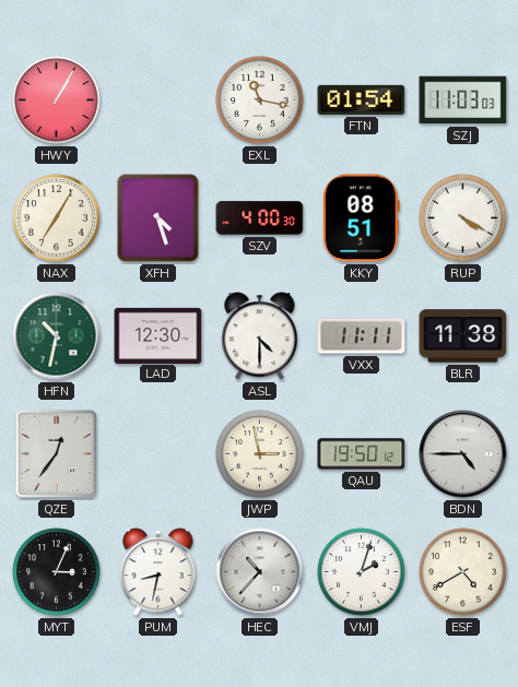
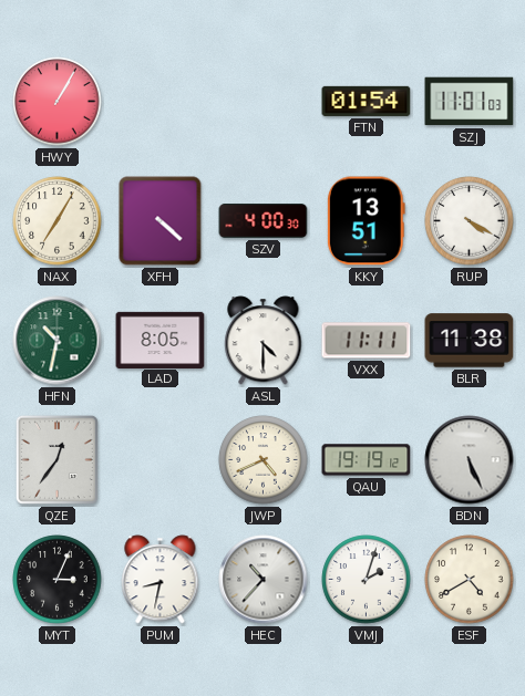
EXL: 11:17 -> none
SZJ: 11:03 -> 11:01
XFH: 4:27 -> 4:22
KKY: 08:51 -> 13:51
LAD: 12:30 -> 8:05
JWP: 2:58 -> 4:41
QAU: 19:50 -> 19:19
BDN: 4:45 -> 5:26
